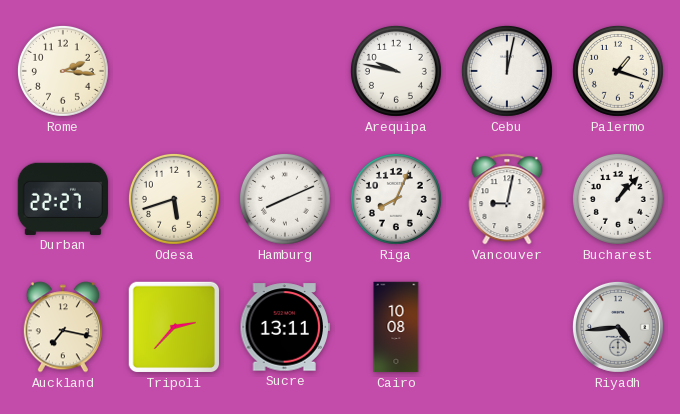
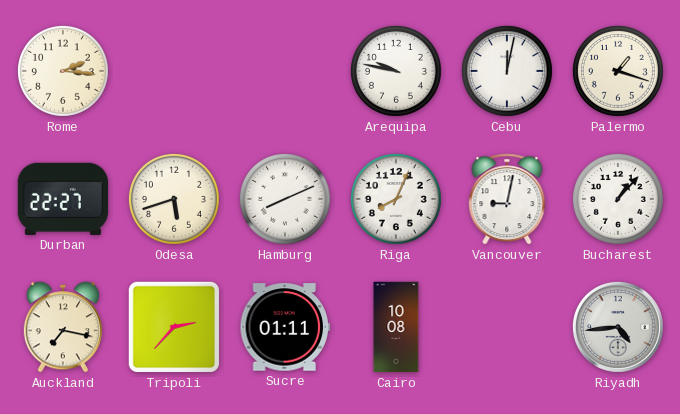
Sucre: 13:11 -> 01:11
